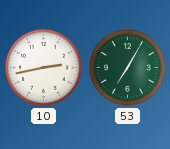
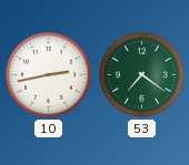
53: 7:05 -> 7:21
